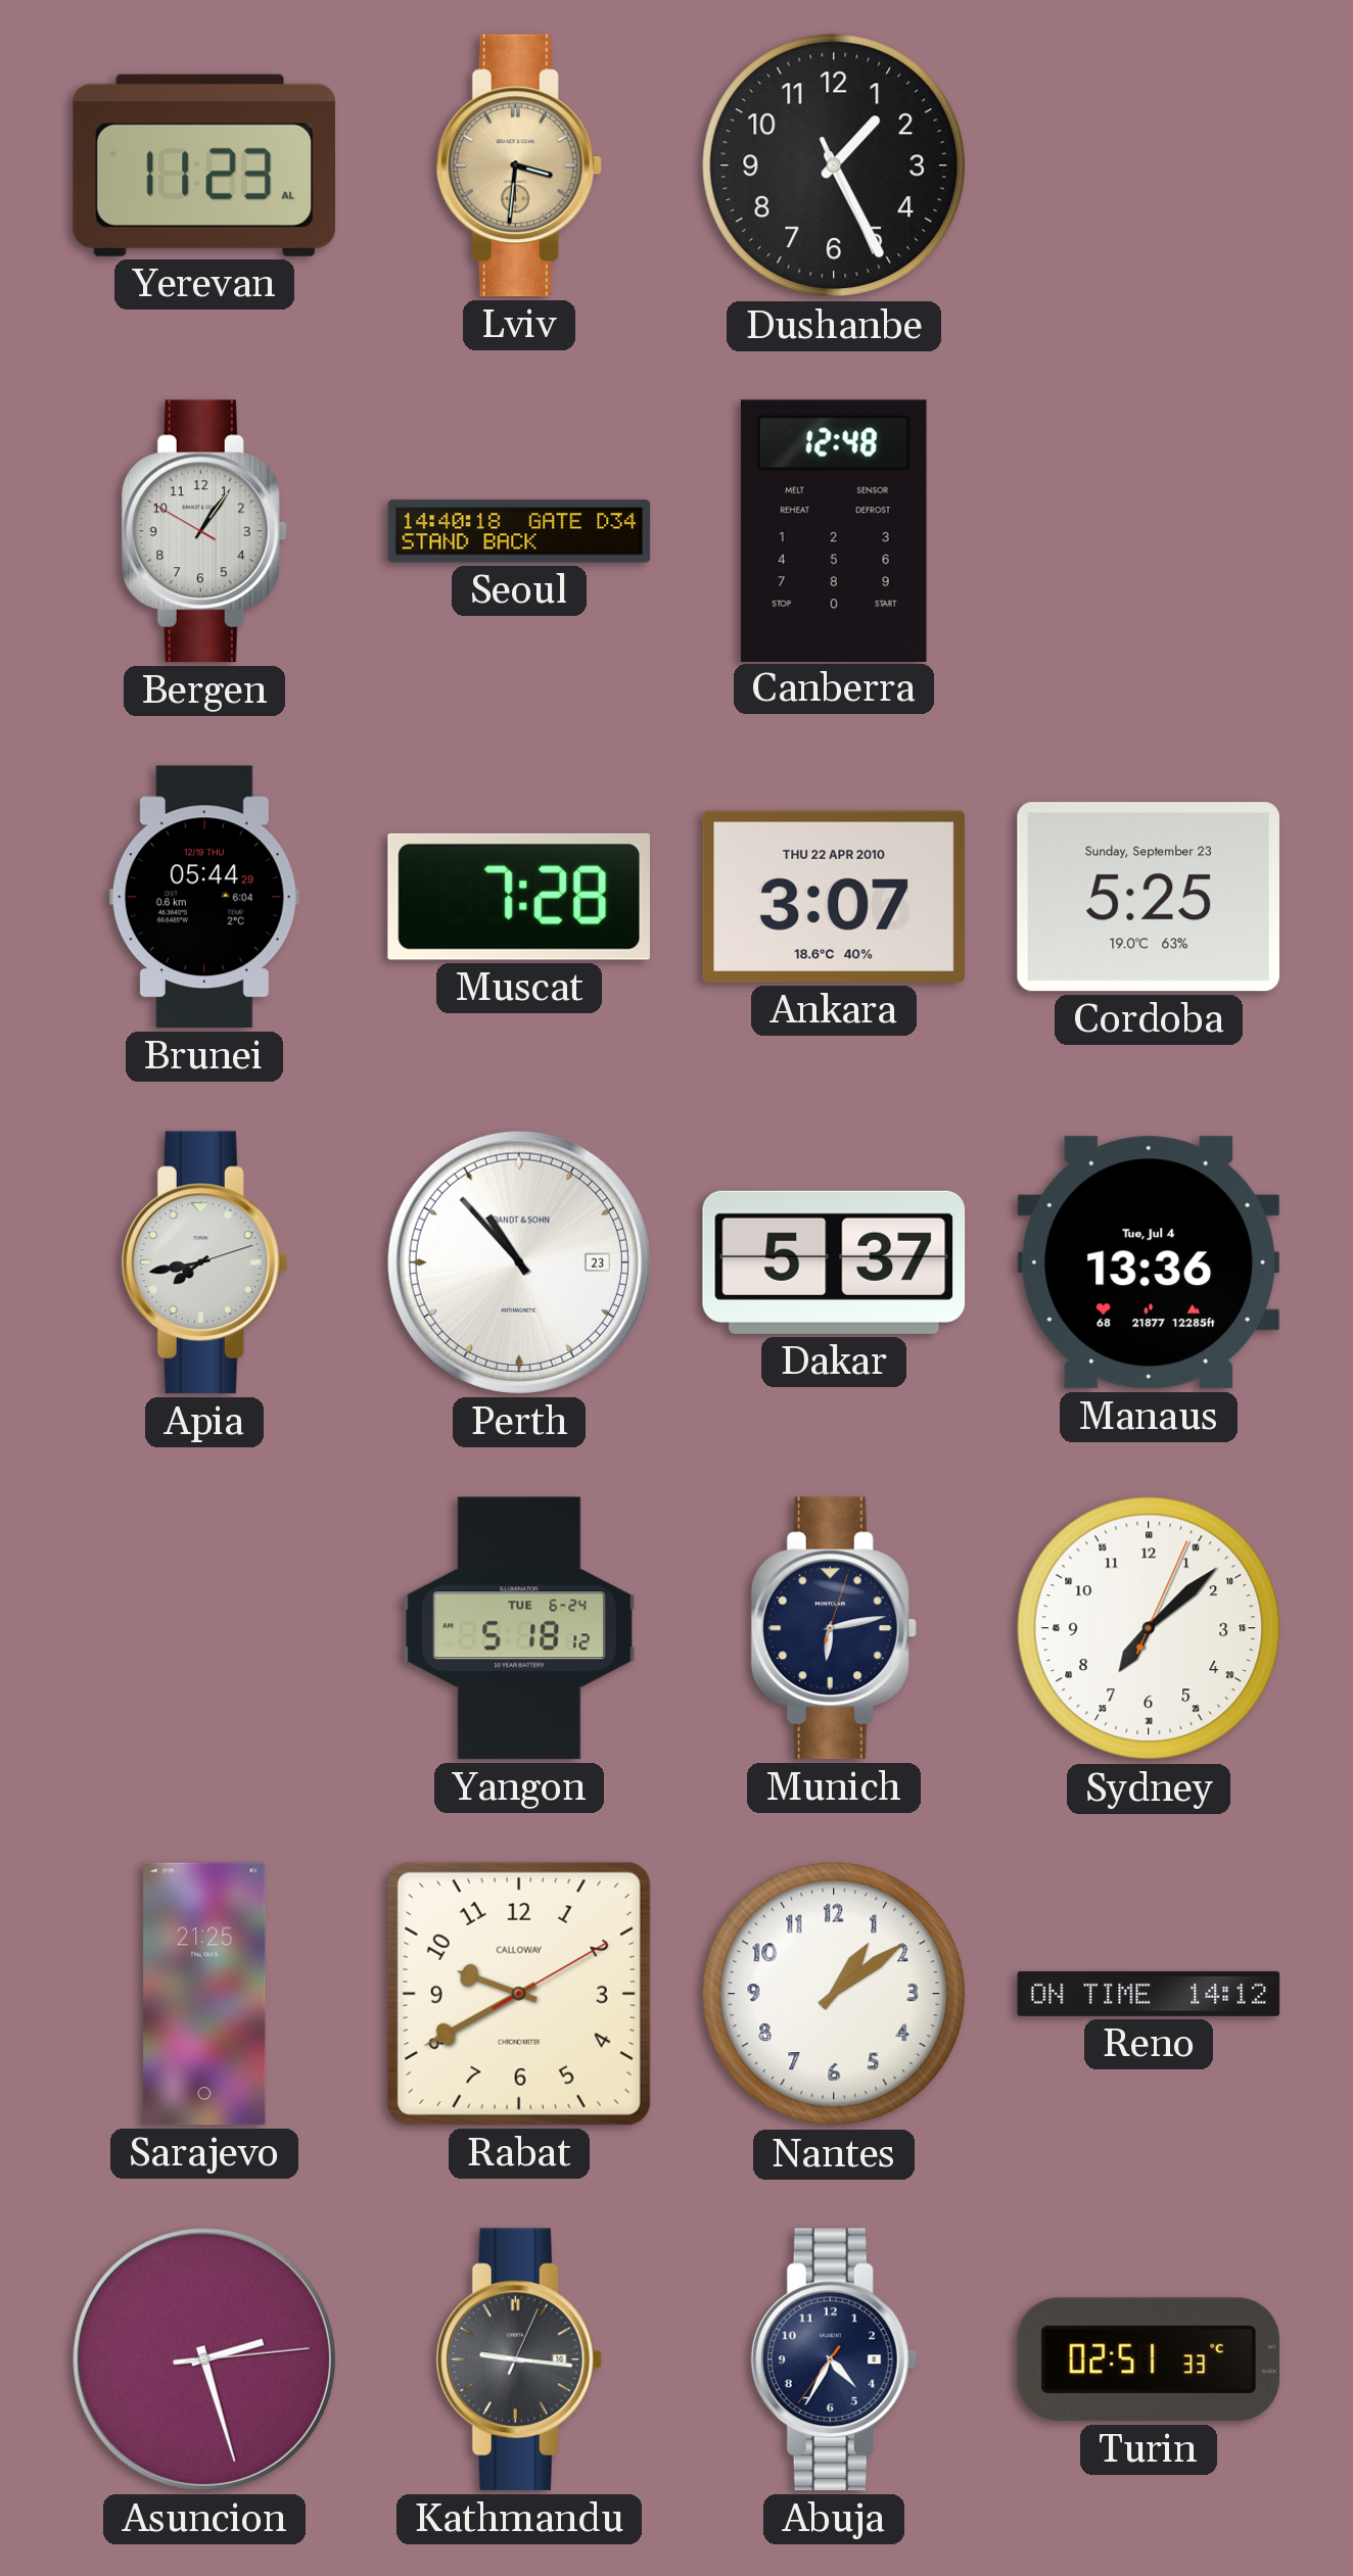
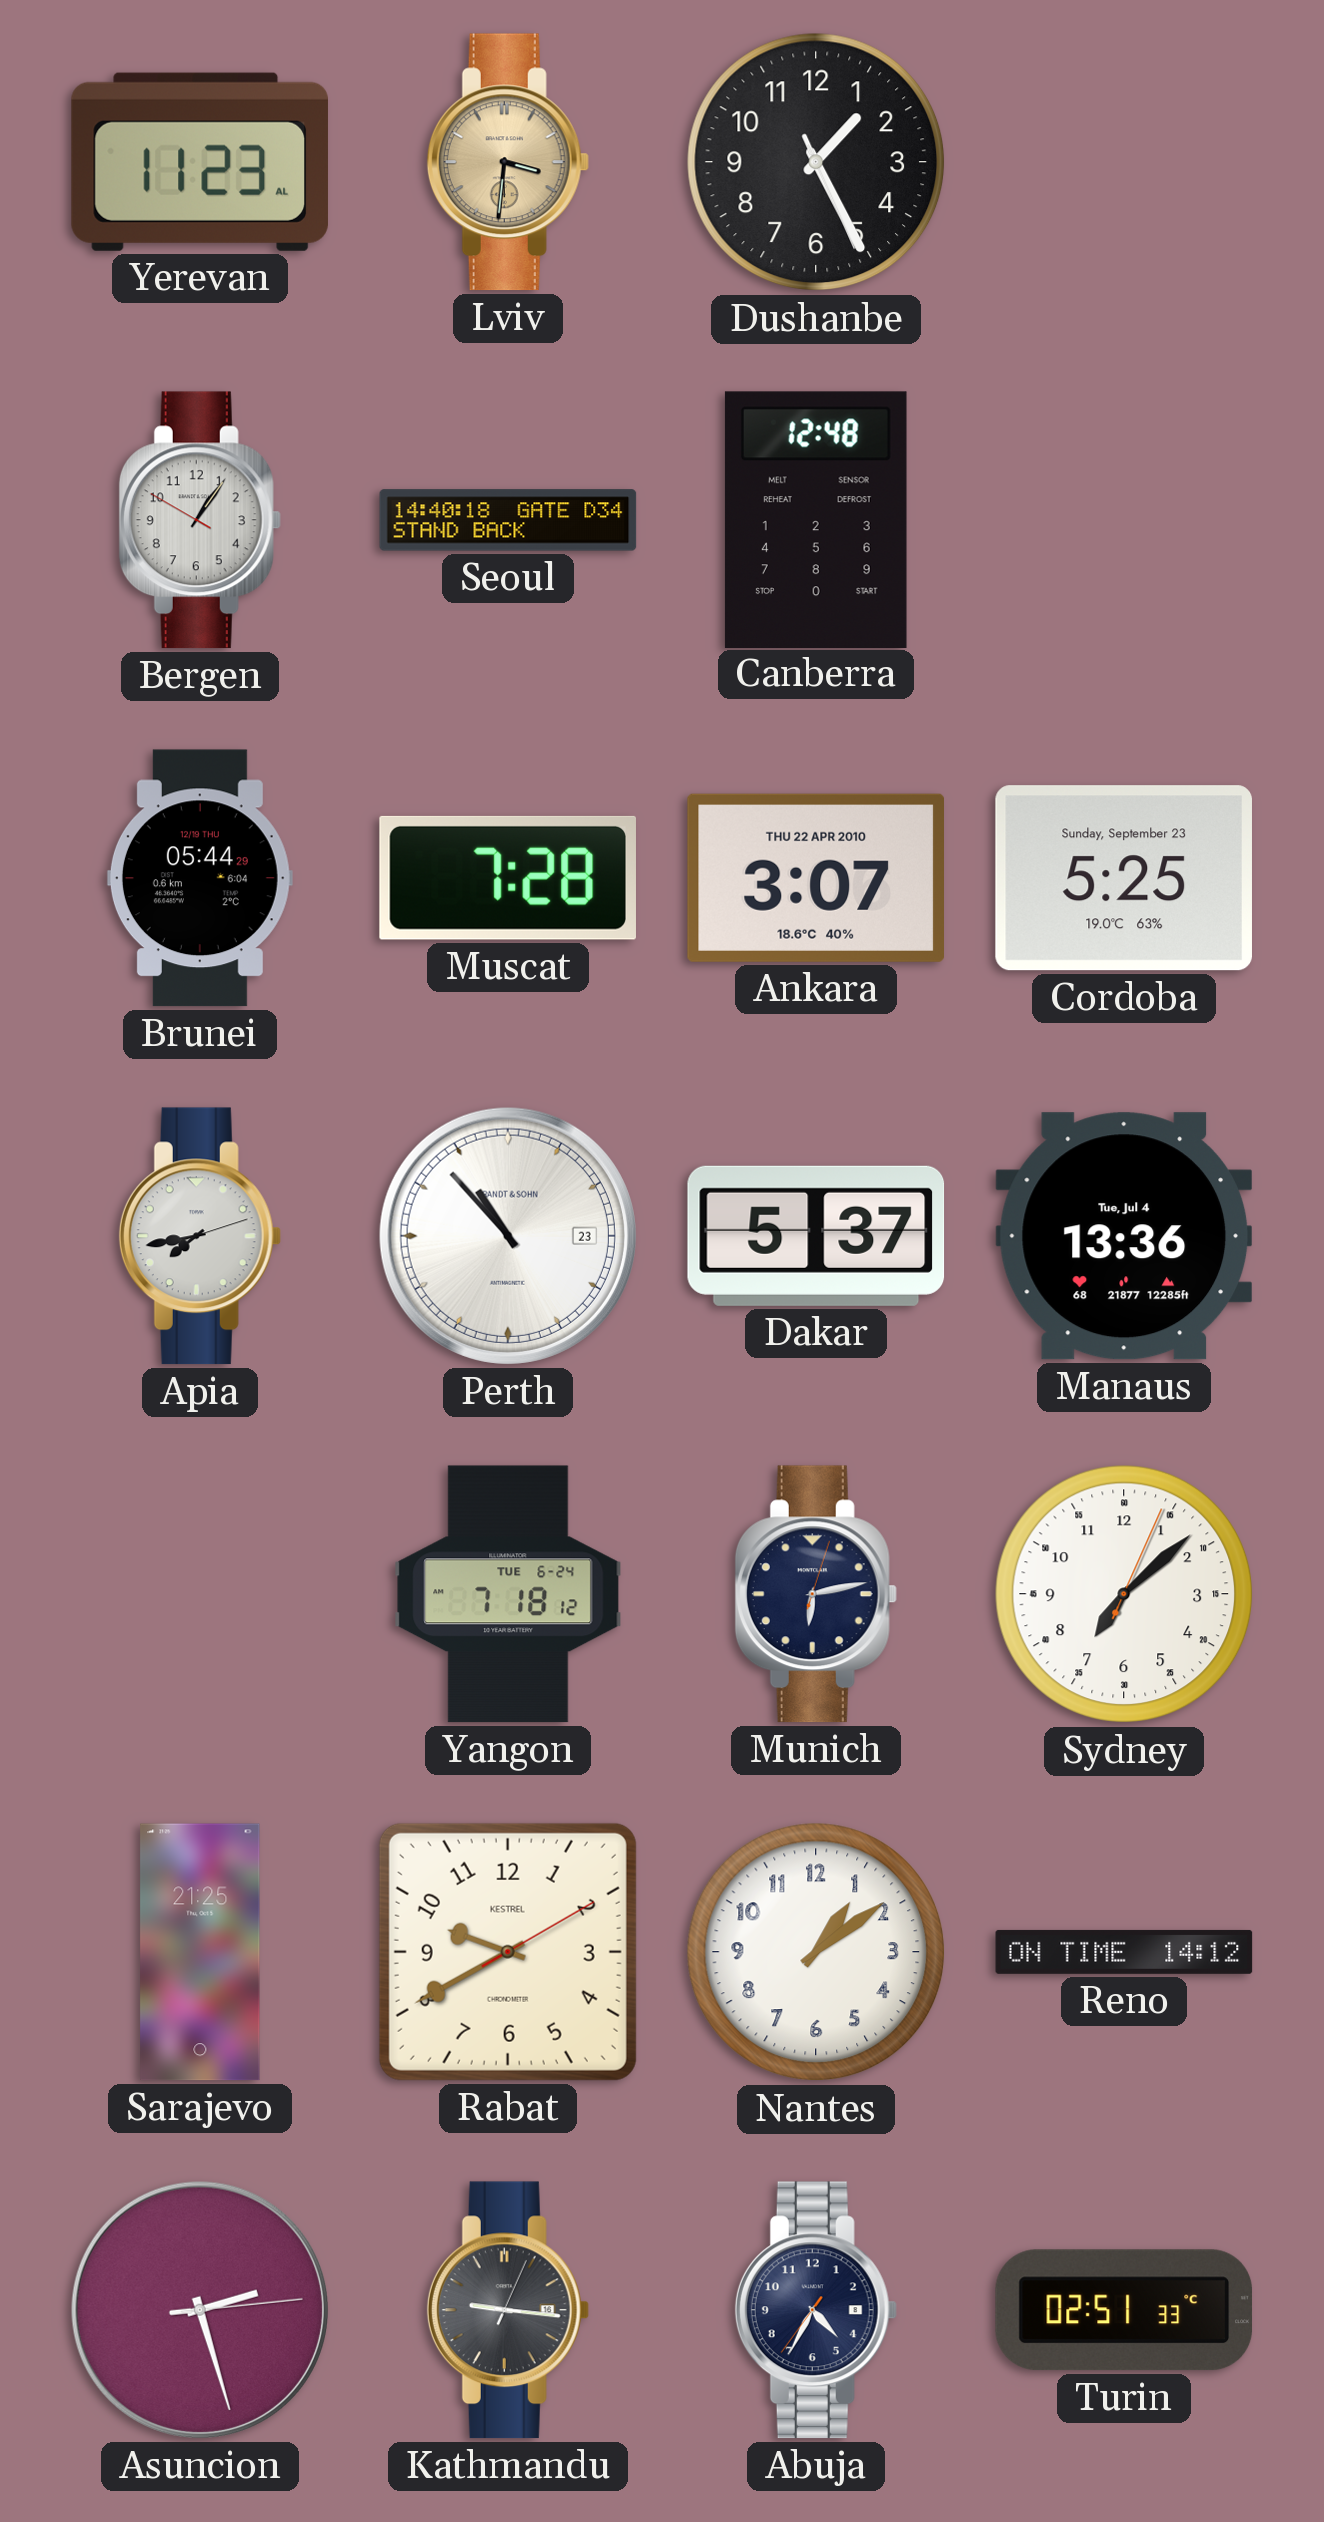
Yangon: 5:18 -> 7:18
Rabat brand: CALLOWAY -> KESTREL
